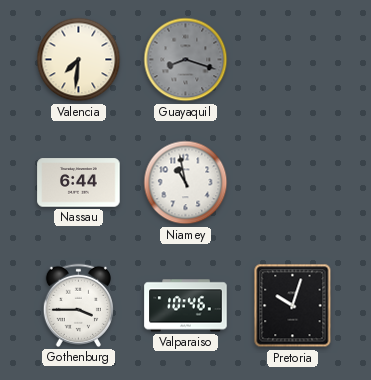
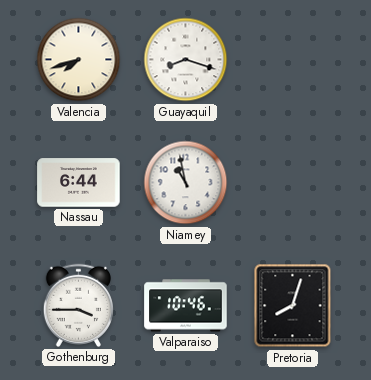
Valencia: 7:31 -> 7:42
Guayaquil dial: grey -> white
Pretoria: 10:03 -> 8:03
